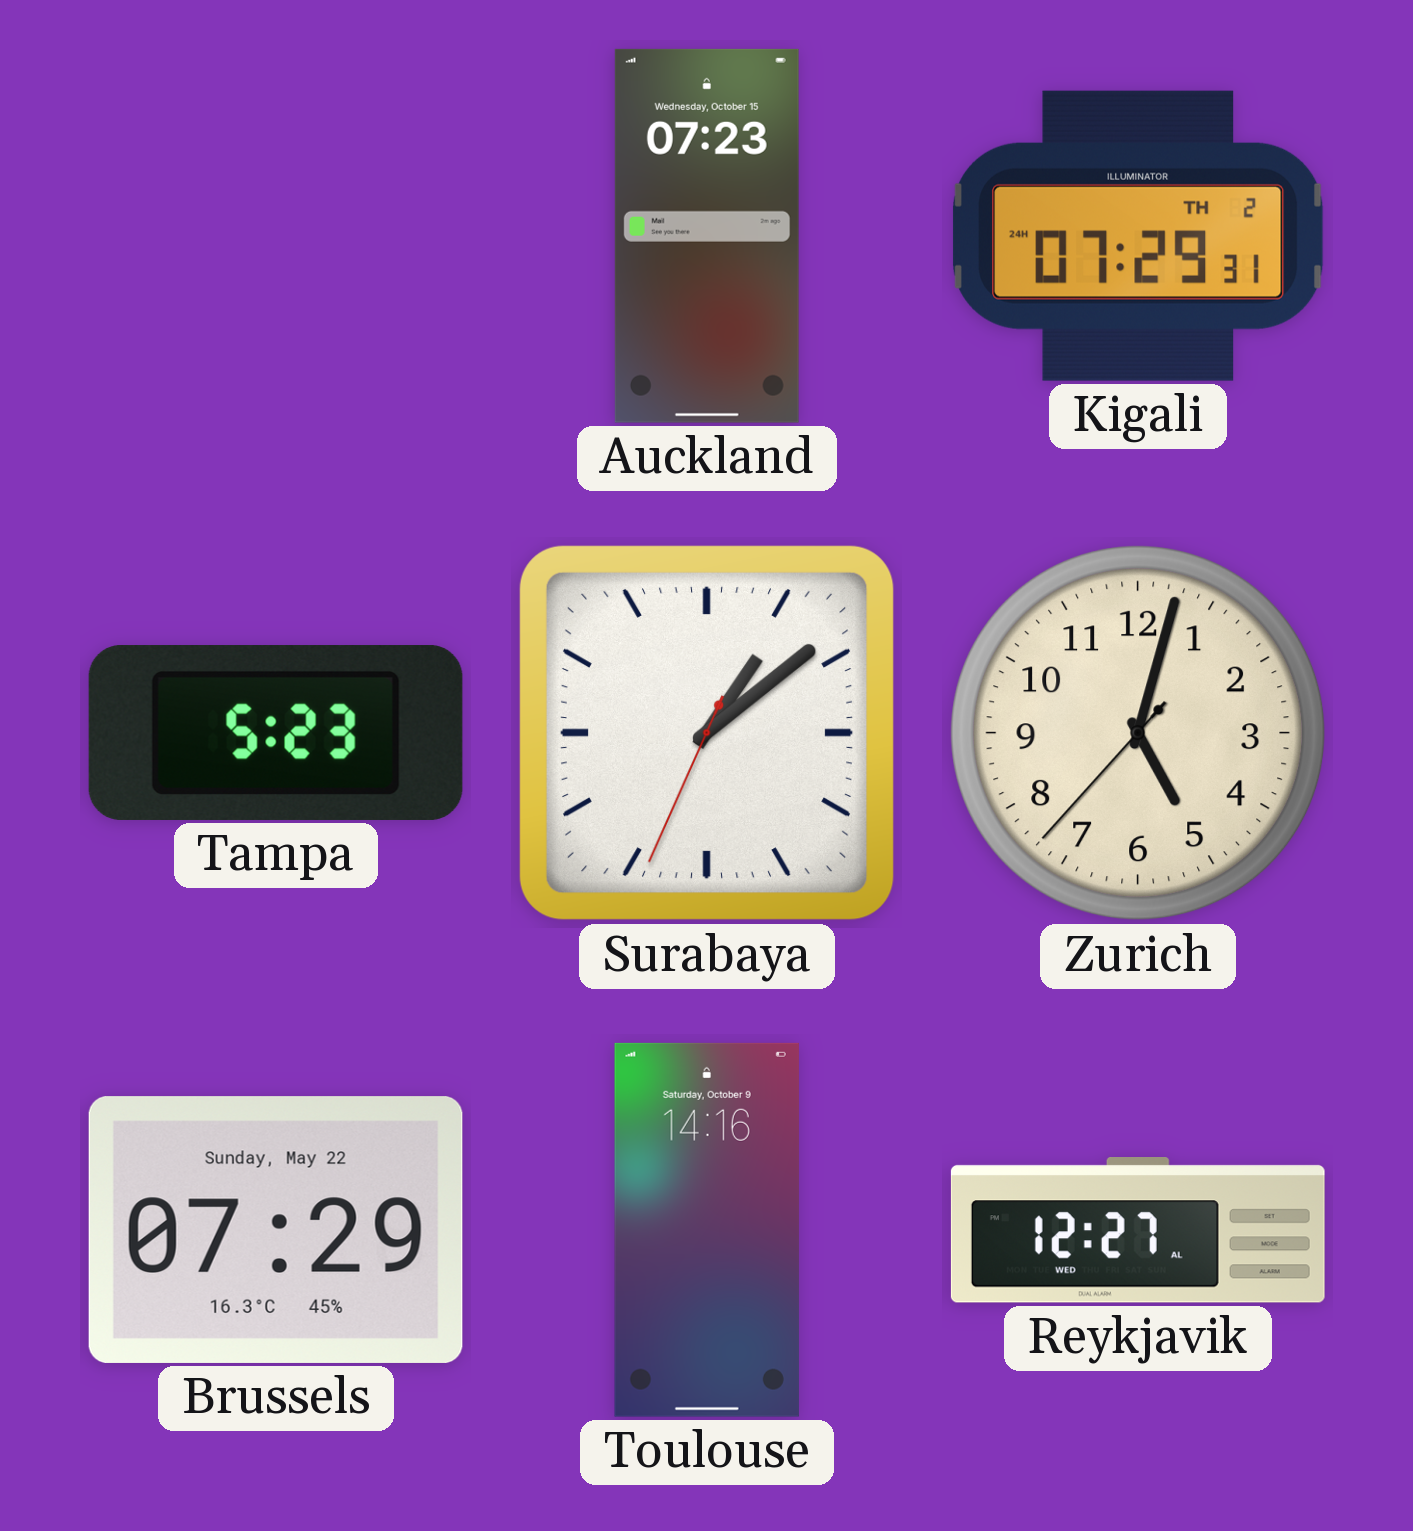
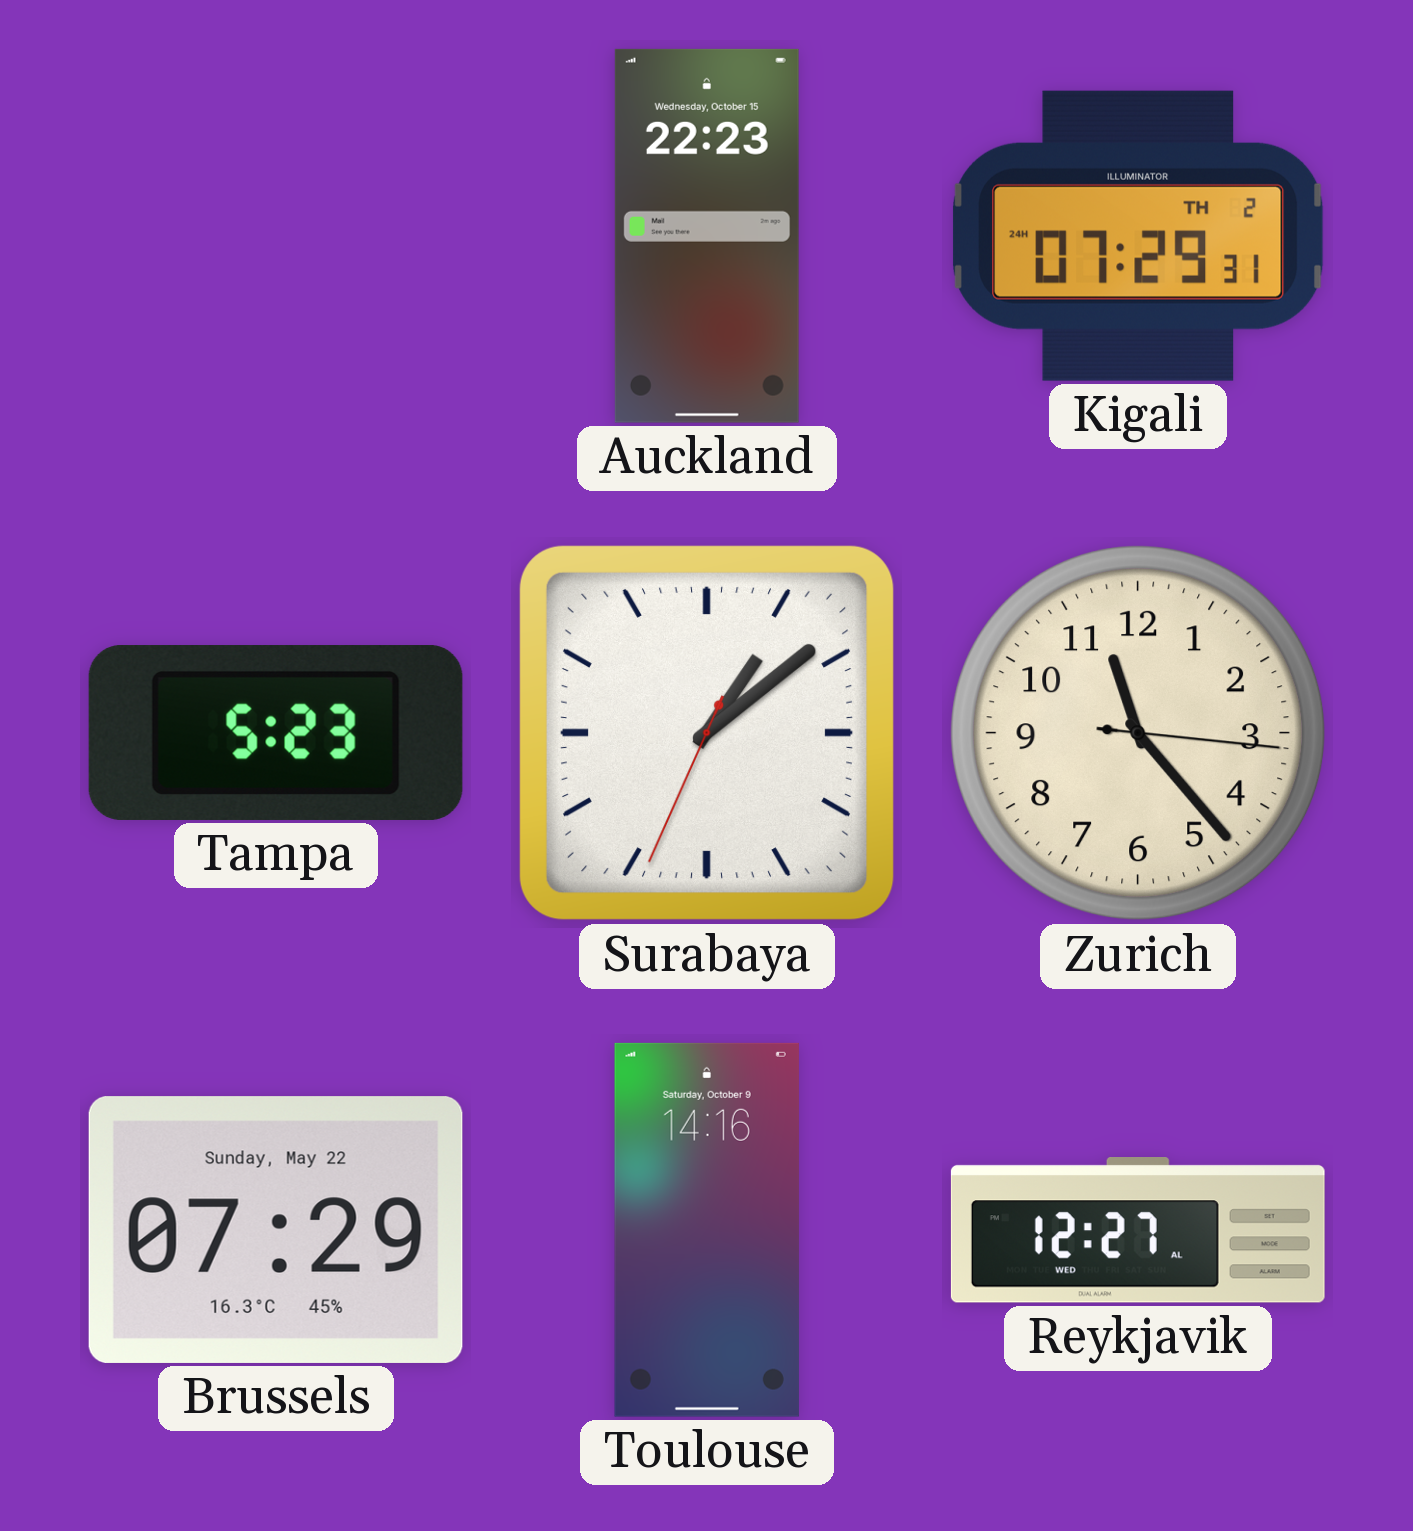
Auckland: 07:23 -> 22:23
Zurich: 5:02 -> 11:23
